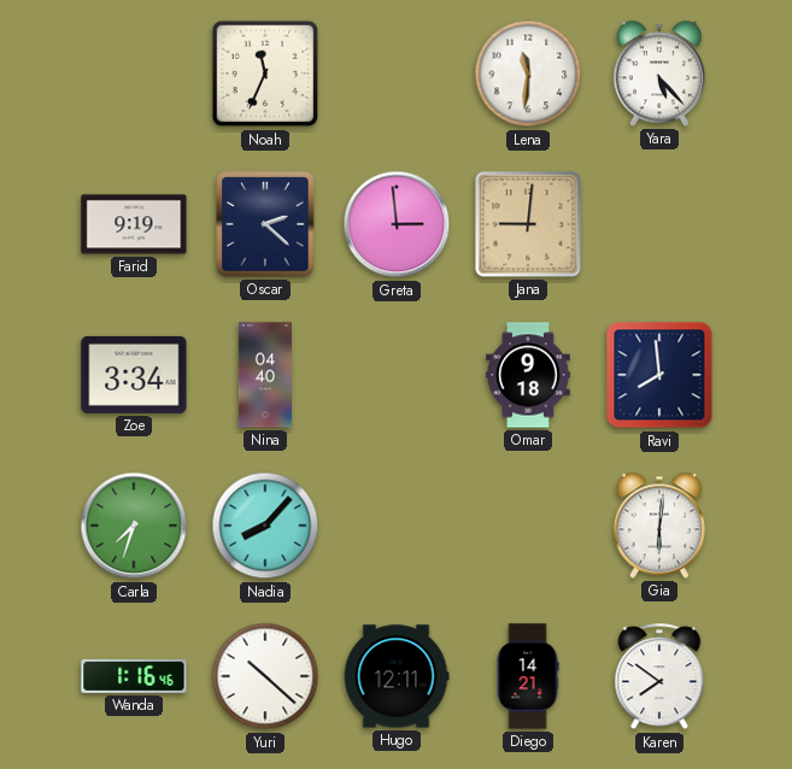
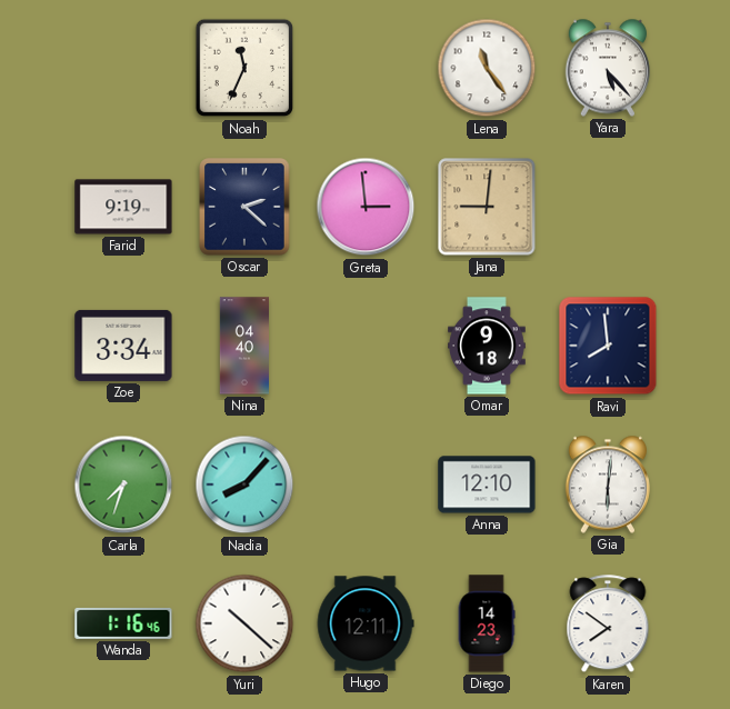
Lena: 11:31 -> 11:24
Anna: none -> 12:10
Diego: 14:21 -> 14:23
